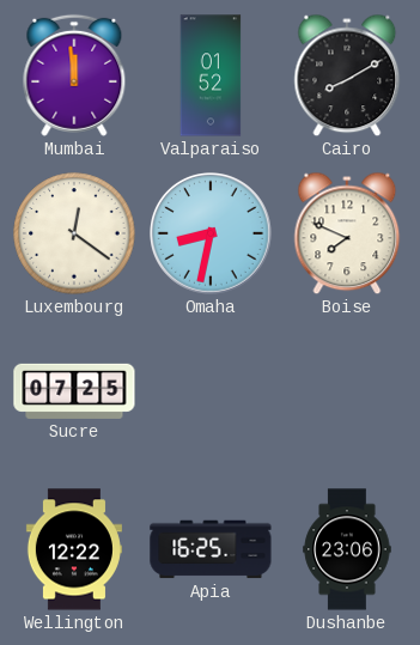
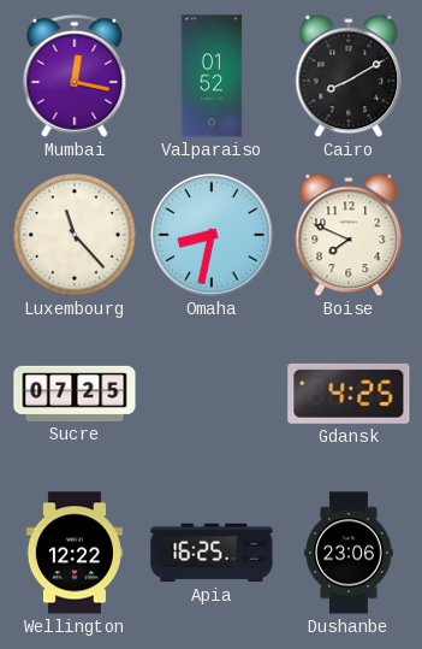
Mumbai: 11:59 -> 12:17
Luxembourg: 12:21 -> 11:23
Gdansk: none -> 4:25
